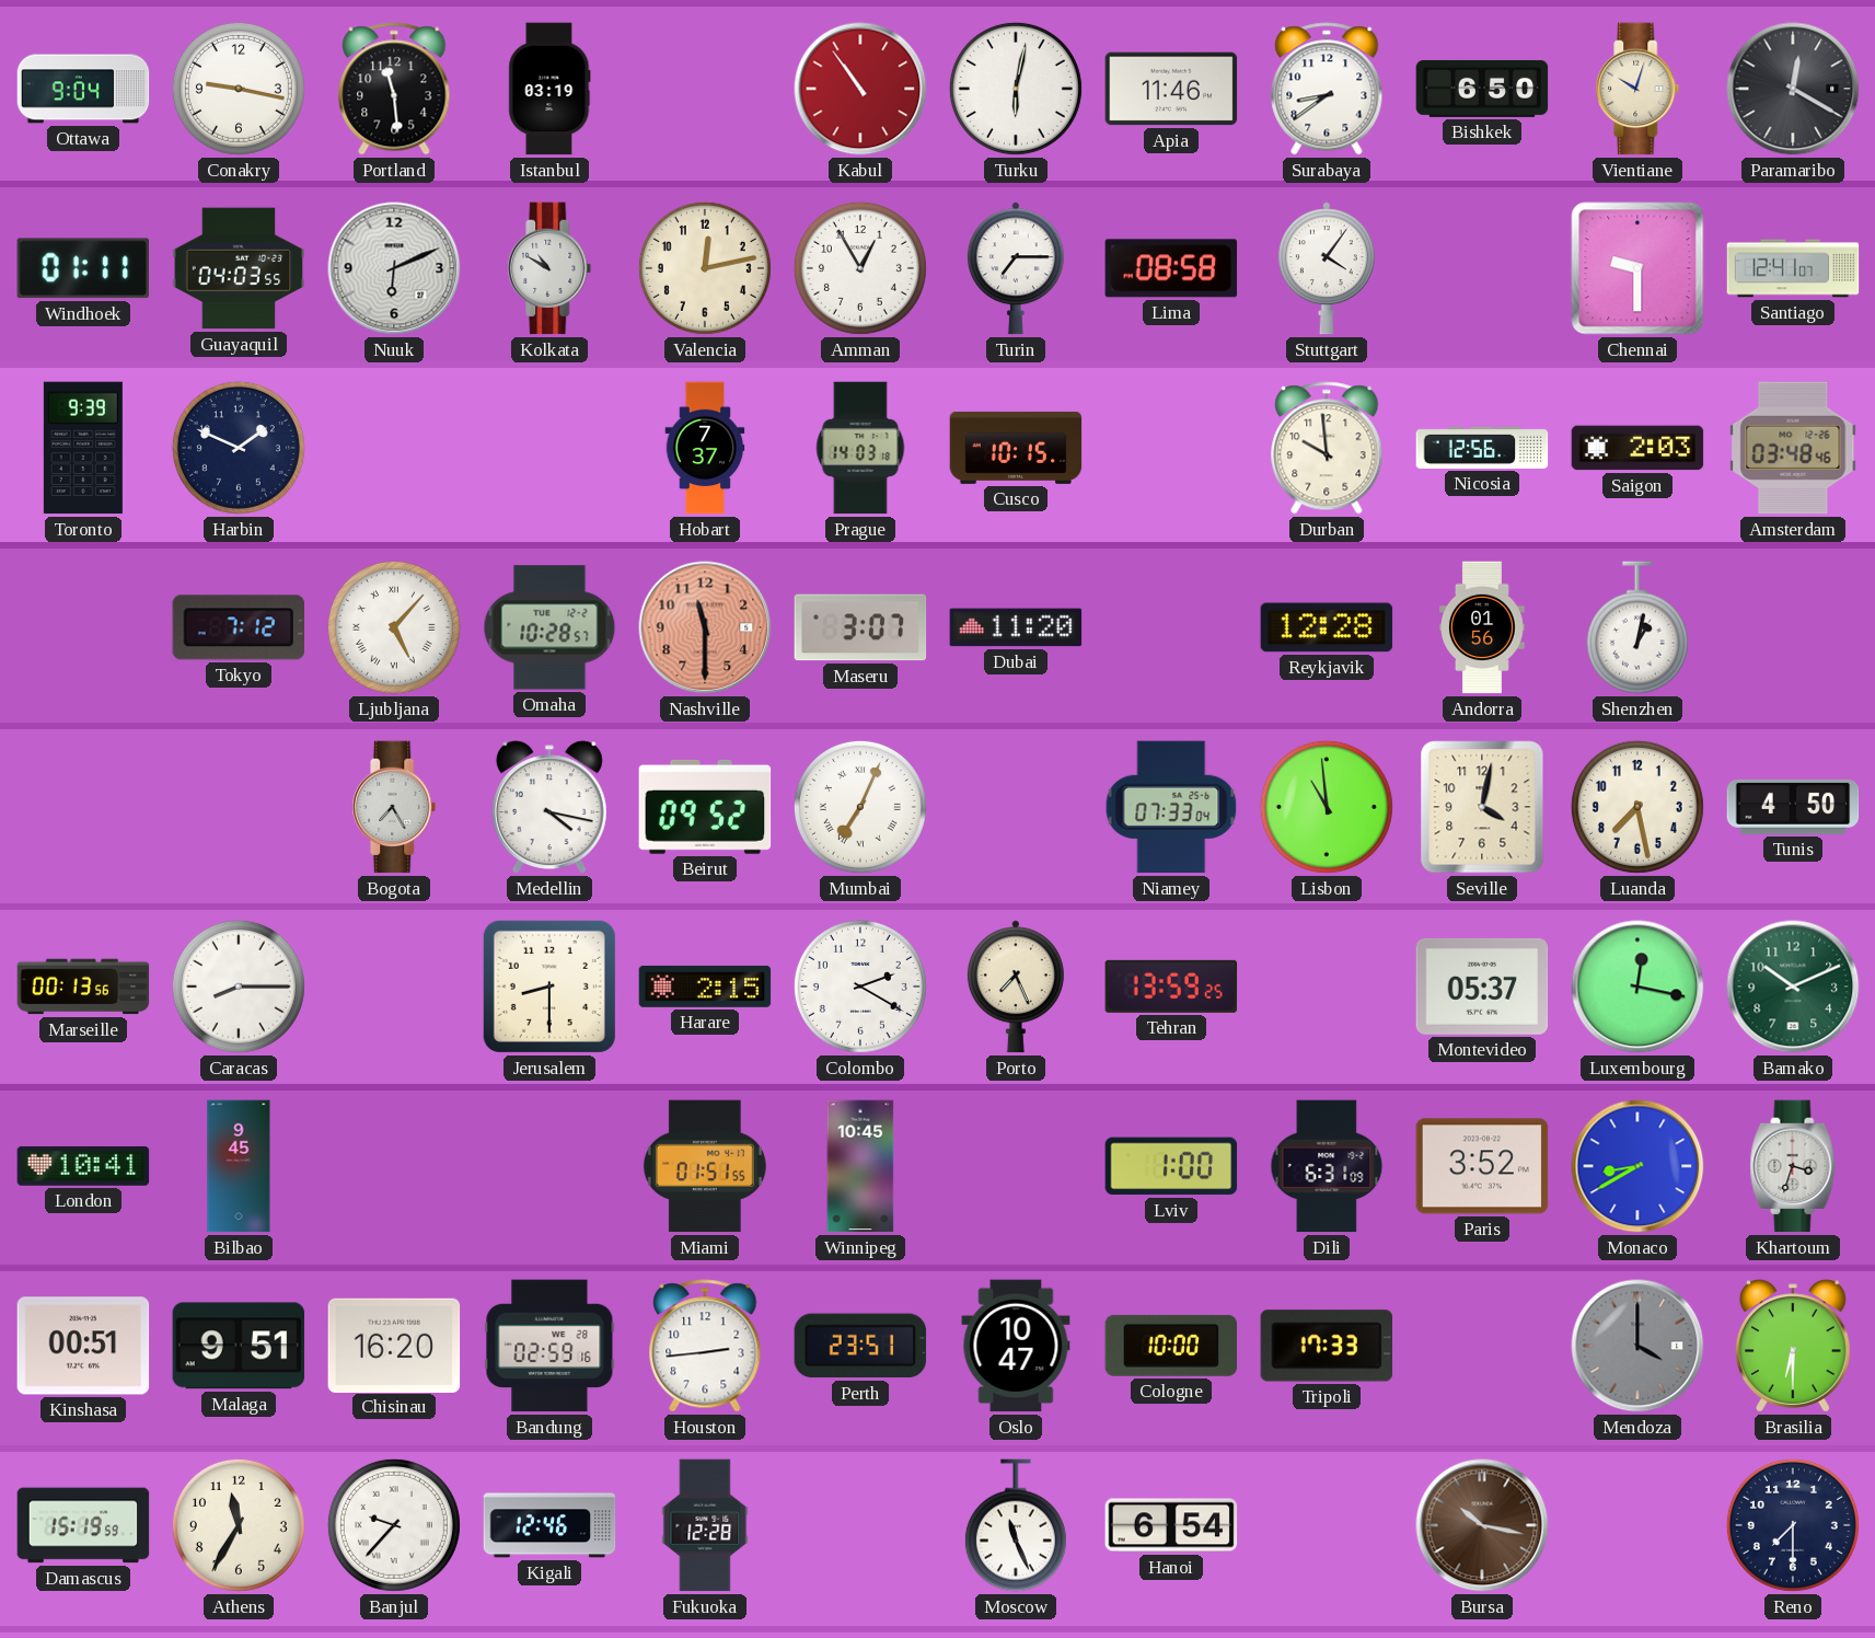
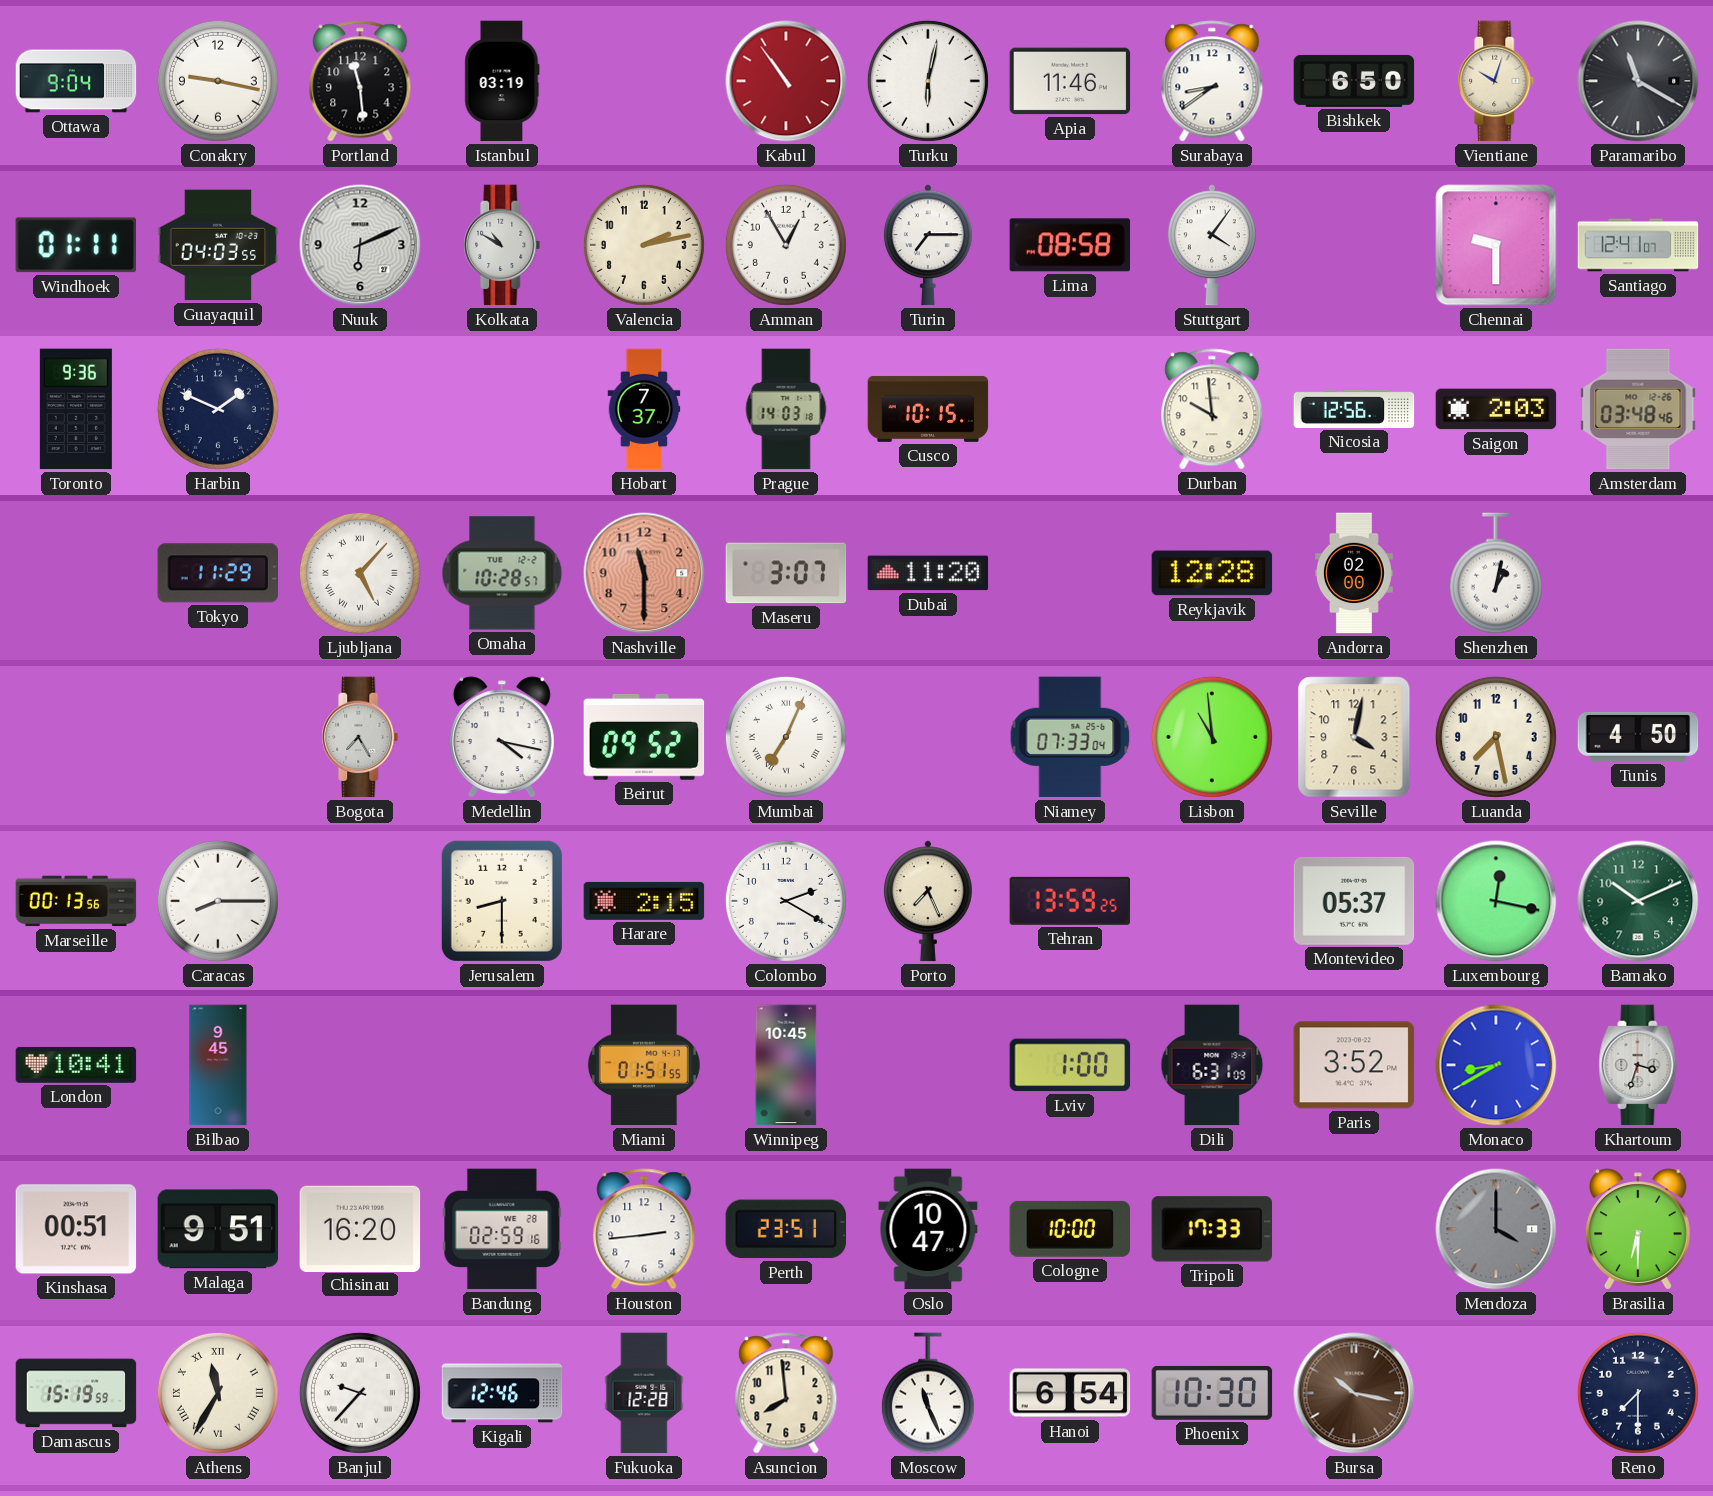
Paramaribo: 12:20 -> 11:20
Valencia: 12:13 -> 2:13
Toronto: 9:39 -> 9:36
Tokyo: 7:12 -> 11:29
Andorra: 01:56 -> 02:00
Athens numerals: Arabic -> Roman
Asuncion: none -> 7:59
Phoenix: none -> 10:30
